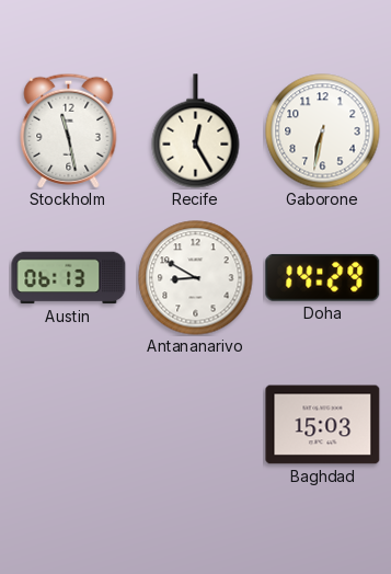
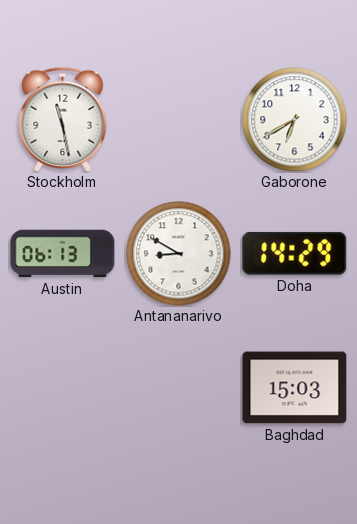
Recife: 12:25 -> none
Gaborone: 6:32 -> 6:40
